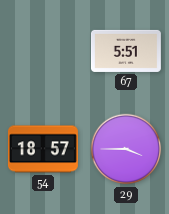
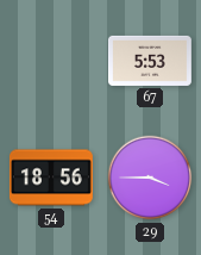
67: 5:51 -> 5:53
54: 18:57 -> 18:56
